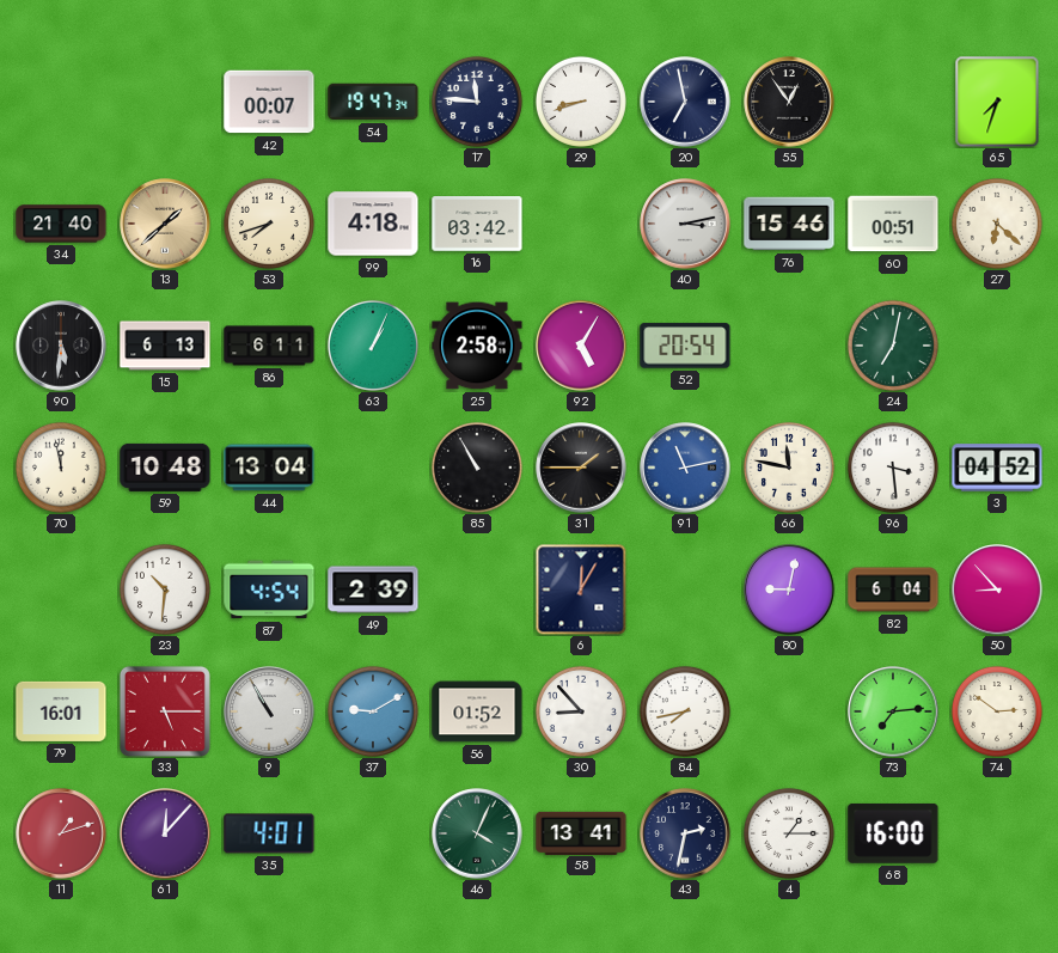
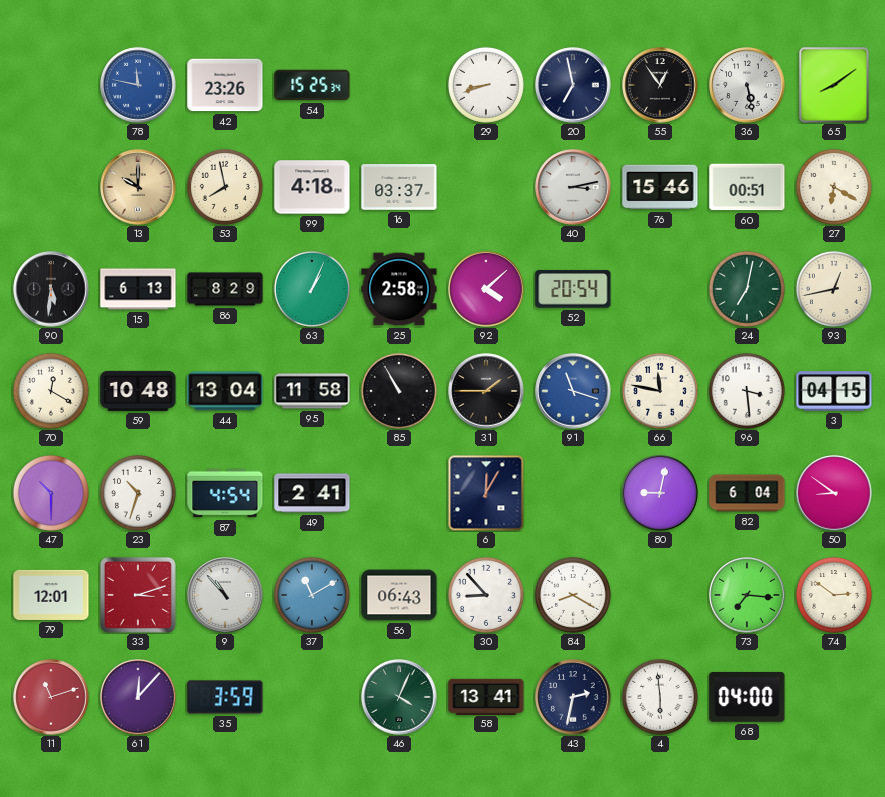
78: none -> 11:47
42: 00:07 -> 23:26
54: 19:47 -> 15:25
17: 11:46 -> none
36: none -> 5:28
65: 7:33 -> 8:09
34: 21:40 -> none
13: 1:38 -> 10:00
53: 7:42 -> 7:58
16: 03:42 -> 03:37
27: 6:22 -> 6:20
86: 6:11 -> 8:29
92: 5:05 -> 4:08
93: none -> 12:43
70: 11:58 -> 12:20
95: none -> 11:58
91: 11:13 -> 11:18
3: 04:52 -> 04:15
47: none -> 10:30
23: 10:31 -> 10:33
49: 2:39 -> 2:41
50: 8:53 -> 8:51
79: 16:01 -> 12:01
33: 5:15 -> 3:12
9: 10:55 -> 10:53
37: 9:10 -> 11:10
56: 01:52 -> 06:43
84: 7:43 -> 8:20
73: 7:14 -> 7:16
11: 1:12 -> 11:12
35: 4:01 -> 3:59
4: 1:15 -> 5:59
68: 16:00 -> 04:00
